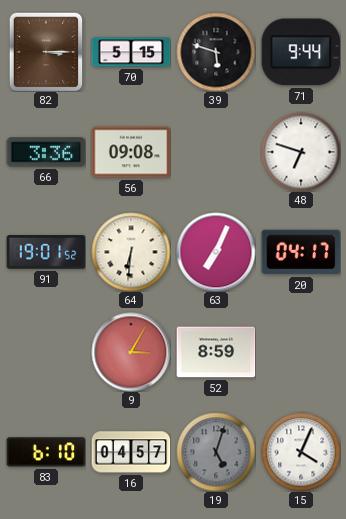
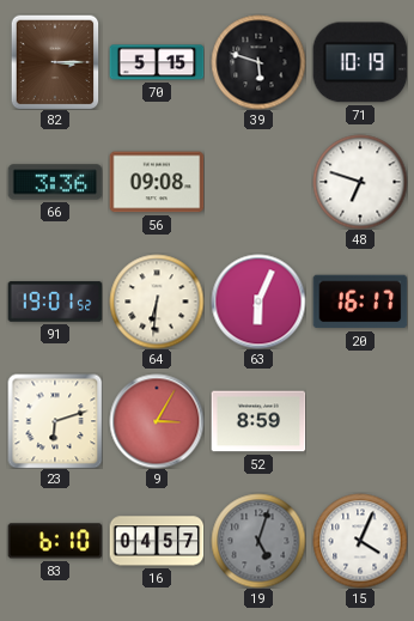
71: 9:44 -> 10:19
63: 7:04 -> 6:04
20: 04:17 -> 16:17
23: none -> 6:12
